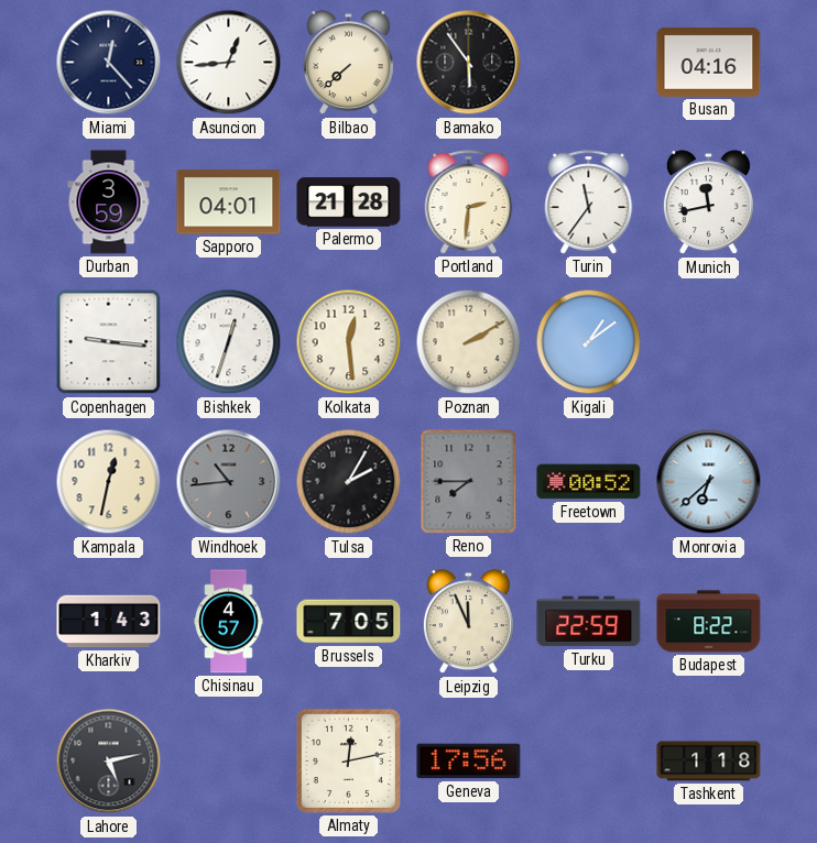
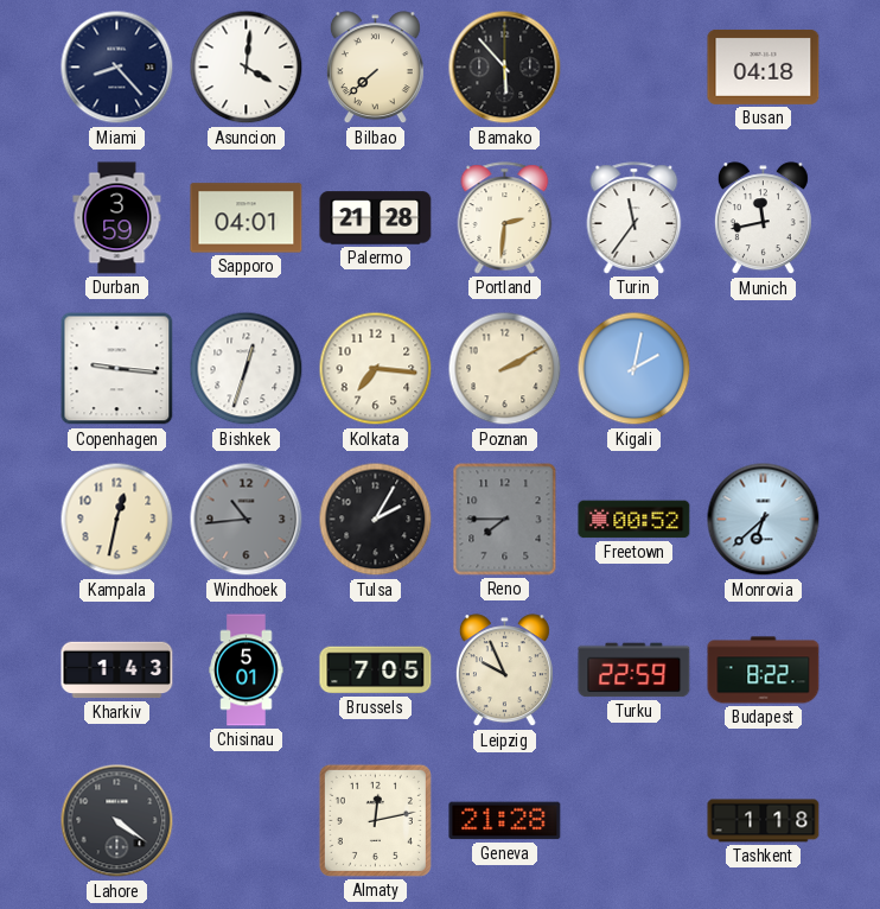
Miami: 12:23 -> 8:23
Asuncion: 12:44 -> 4:01
Bamako: 5:54 -> 5:53
Busan: 04:16 -> 04:18
Kolkata: 12:29 -> 7:16
Kigali: 1:09 -> 2:02
Chisinau: 4:57 -> 5:01
Leipzig: 11:56 -> 9:56
Lahore: 5:13 -> 4:21
Geneva: 17:56 -> 21:28
